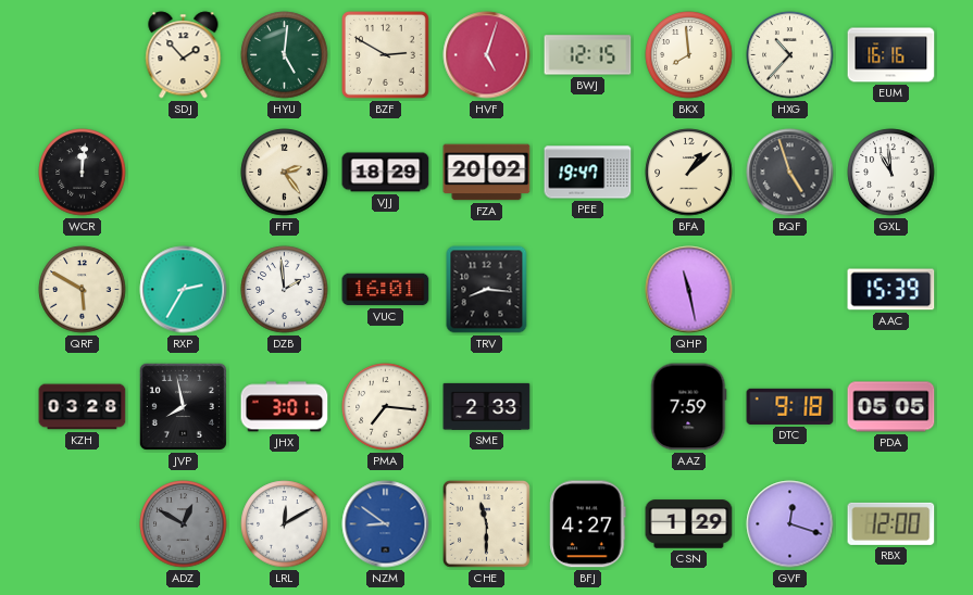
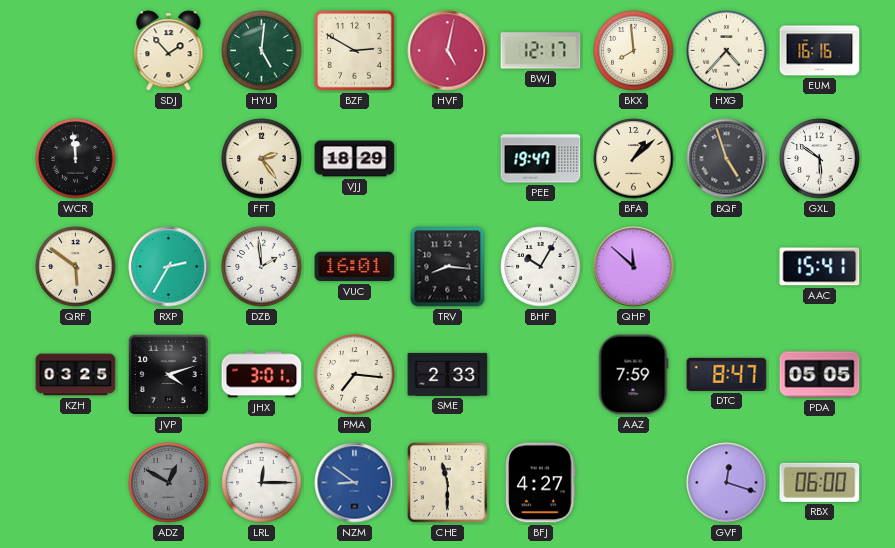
HVF: 5:03 -> 5:02
BWJ: 12:15 -> 12:17
HXG: 10:37 -> 4:37
WCR: 12:01 -> 11:59
FZA: 20:02 -> none
GXL: 10:59 -> 5:51
QRF: 5:50 -> 5:51
BHF: none -> 10:05
QHP: 11:28 -> 11:52
AAC: 15:39 -> 15:41
KZH: 03:28 -> 03:25
JVP: 7:58 -> 4:12
DTC: 9:18 -> 8:47
LRL: 12:10 -> 12:15
CSN: 1:29 -> none
RBX: 12:00 -> 06:00
